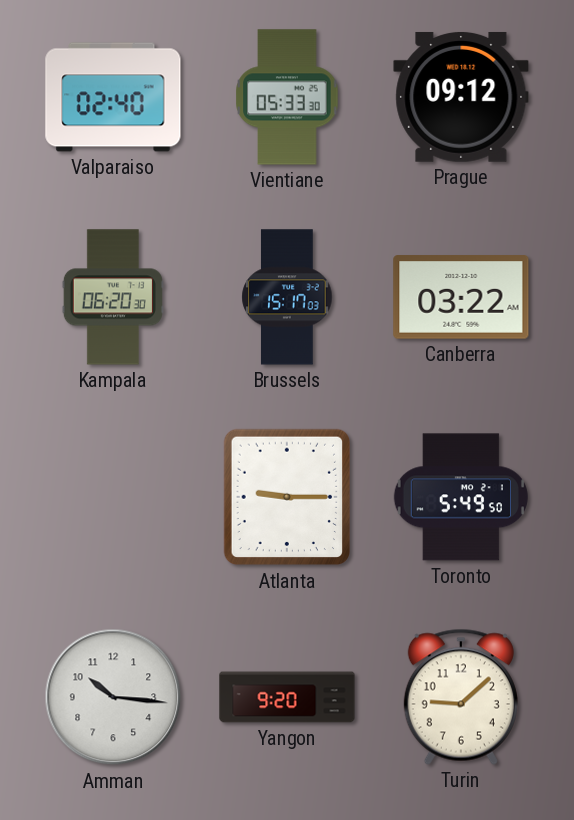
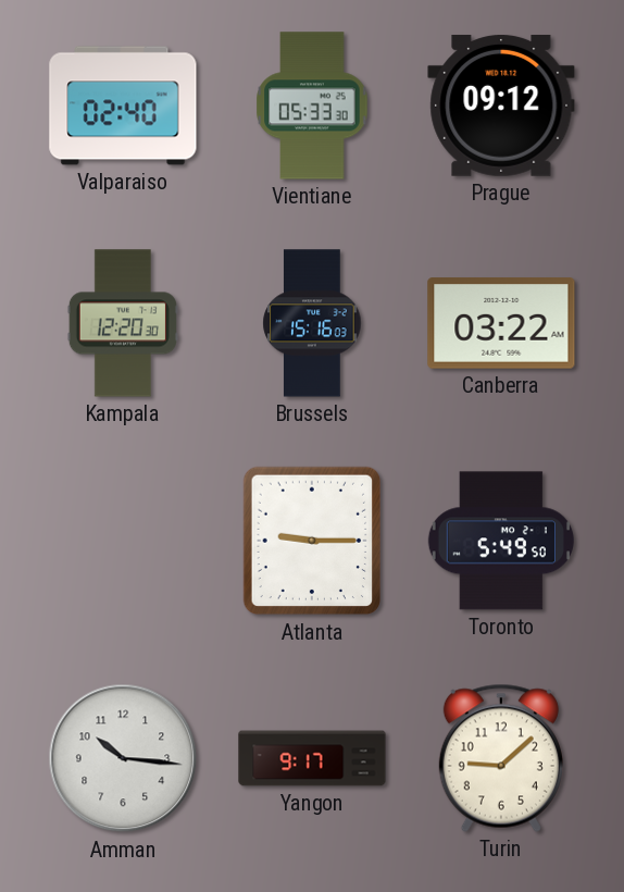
Kampala: 06:20 -> 12:20
Brussels: 15:17 -> 15:16
Yangon: 9:20 -> 9:17
